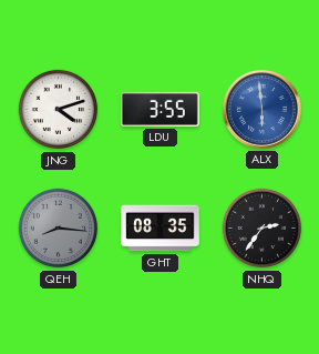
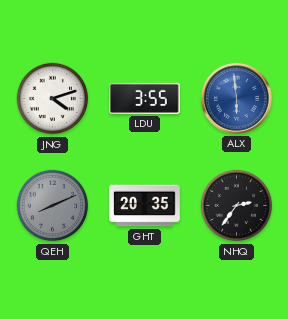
QEH: 8:16 -> 8:11
GHT: 08:35 -> 20:35
